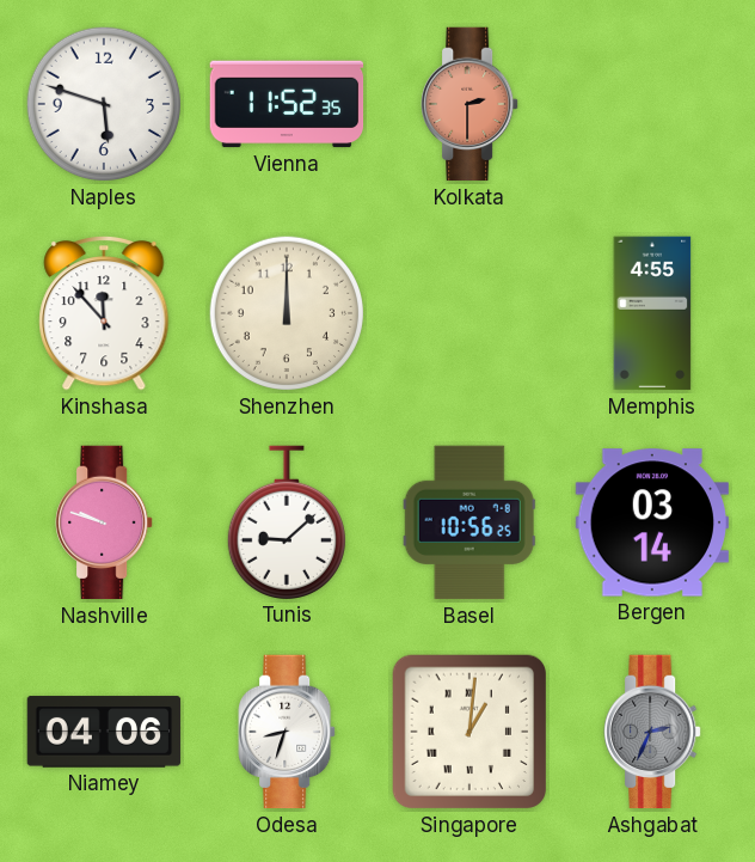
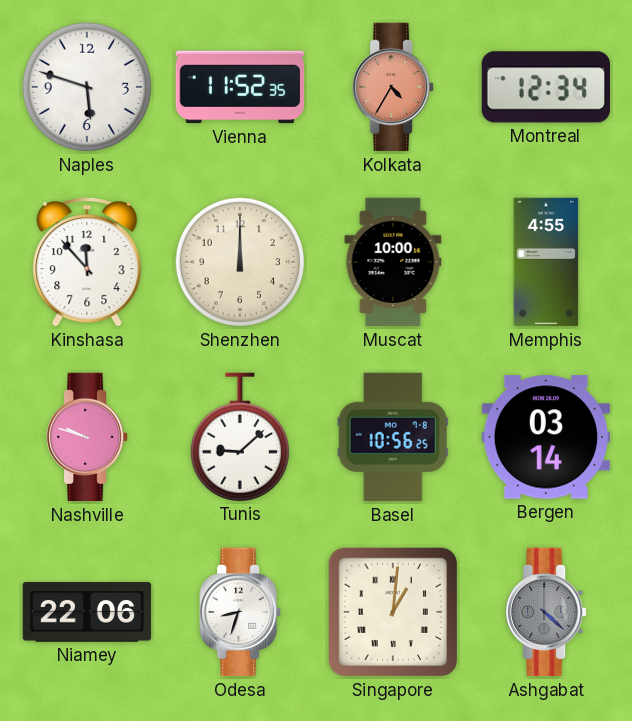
Kolkata: 2:30 -> 4:35
Montreal: none -> 12:34
Muscat: none -> 10:00
Niamey: 04:06 -> 22:06
Ashgabat: 2:34 -> 4:22
